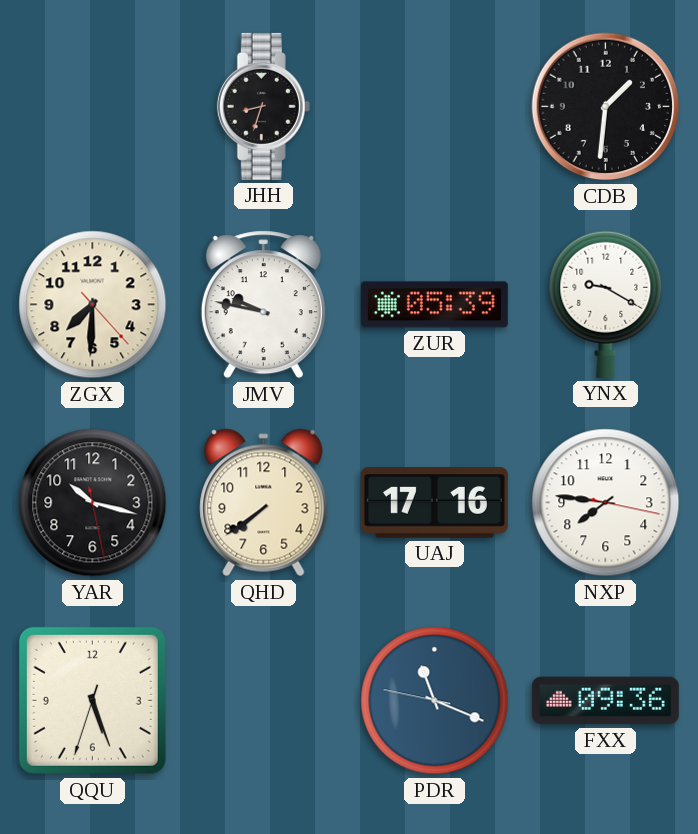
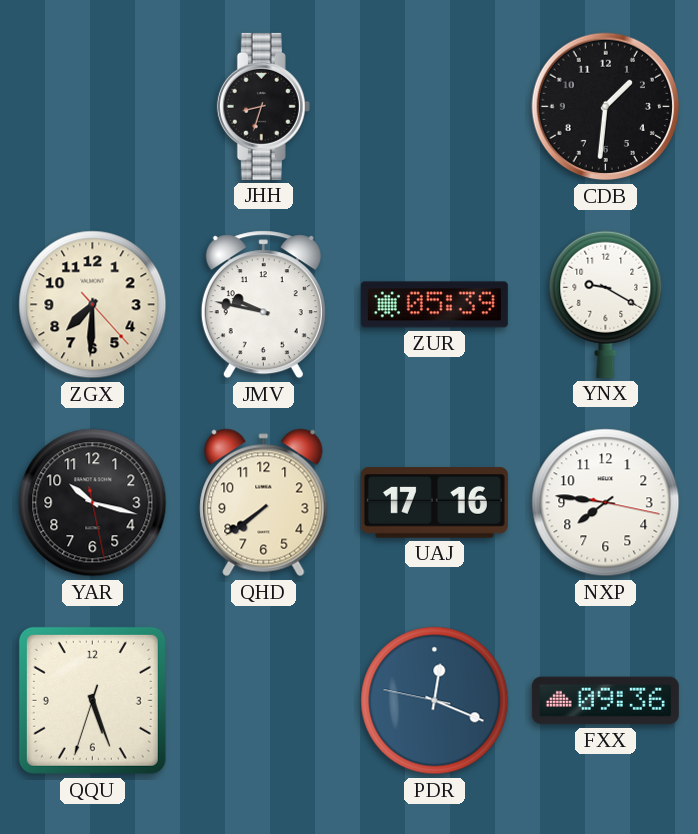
PDR: 11:18 -> 12:18
